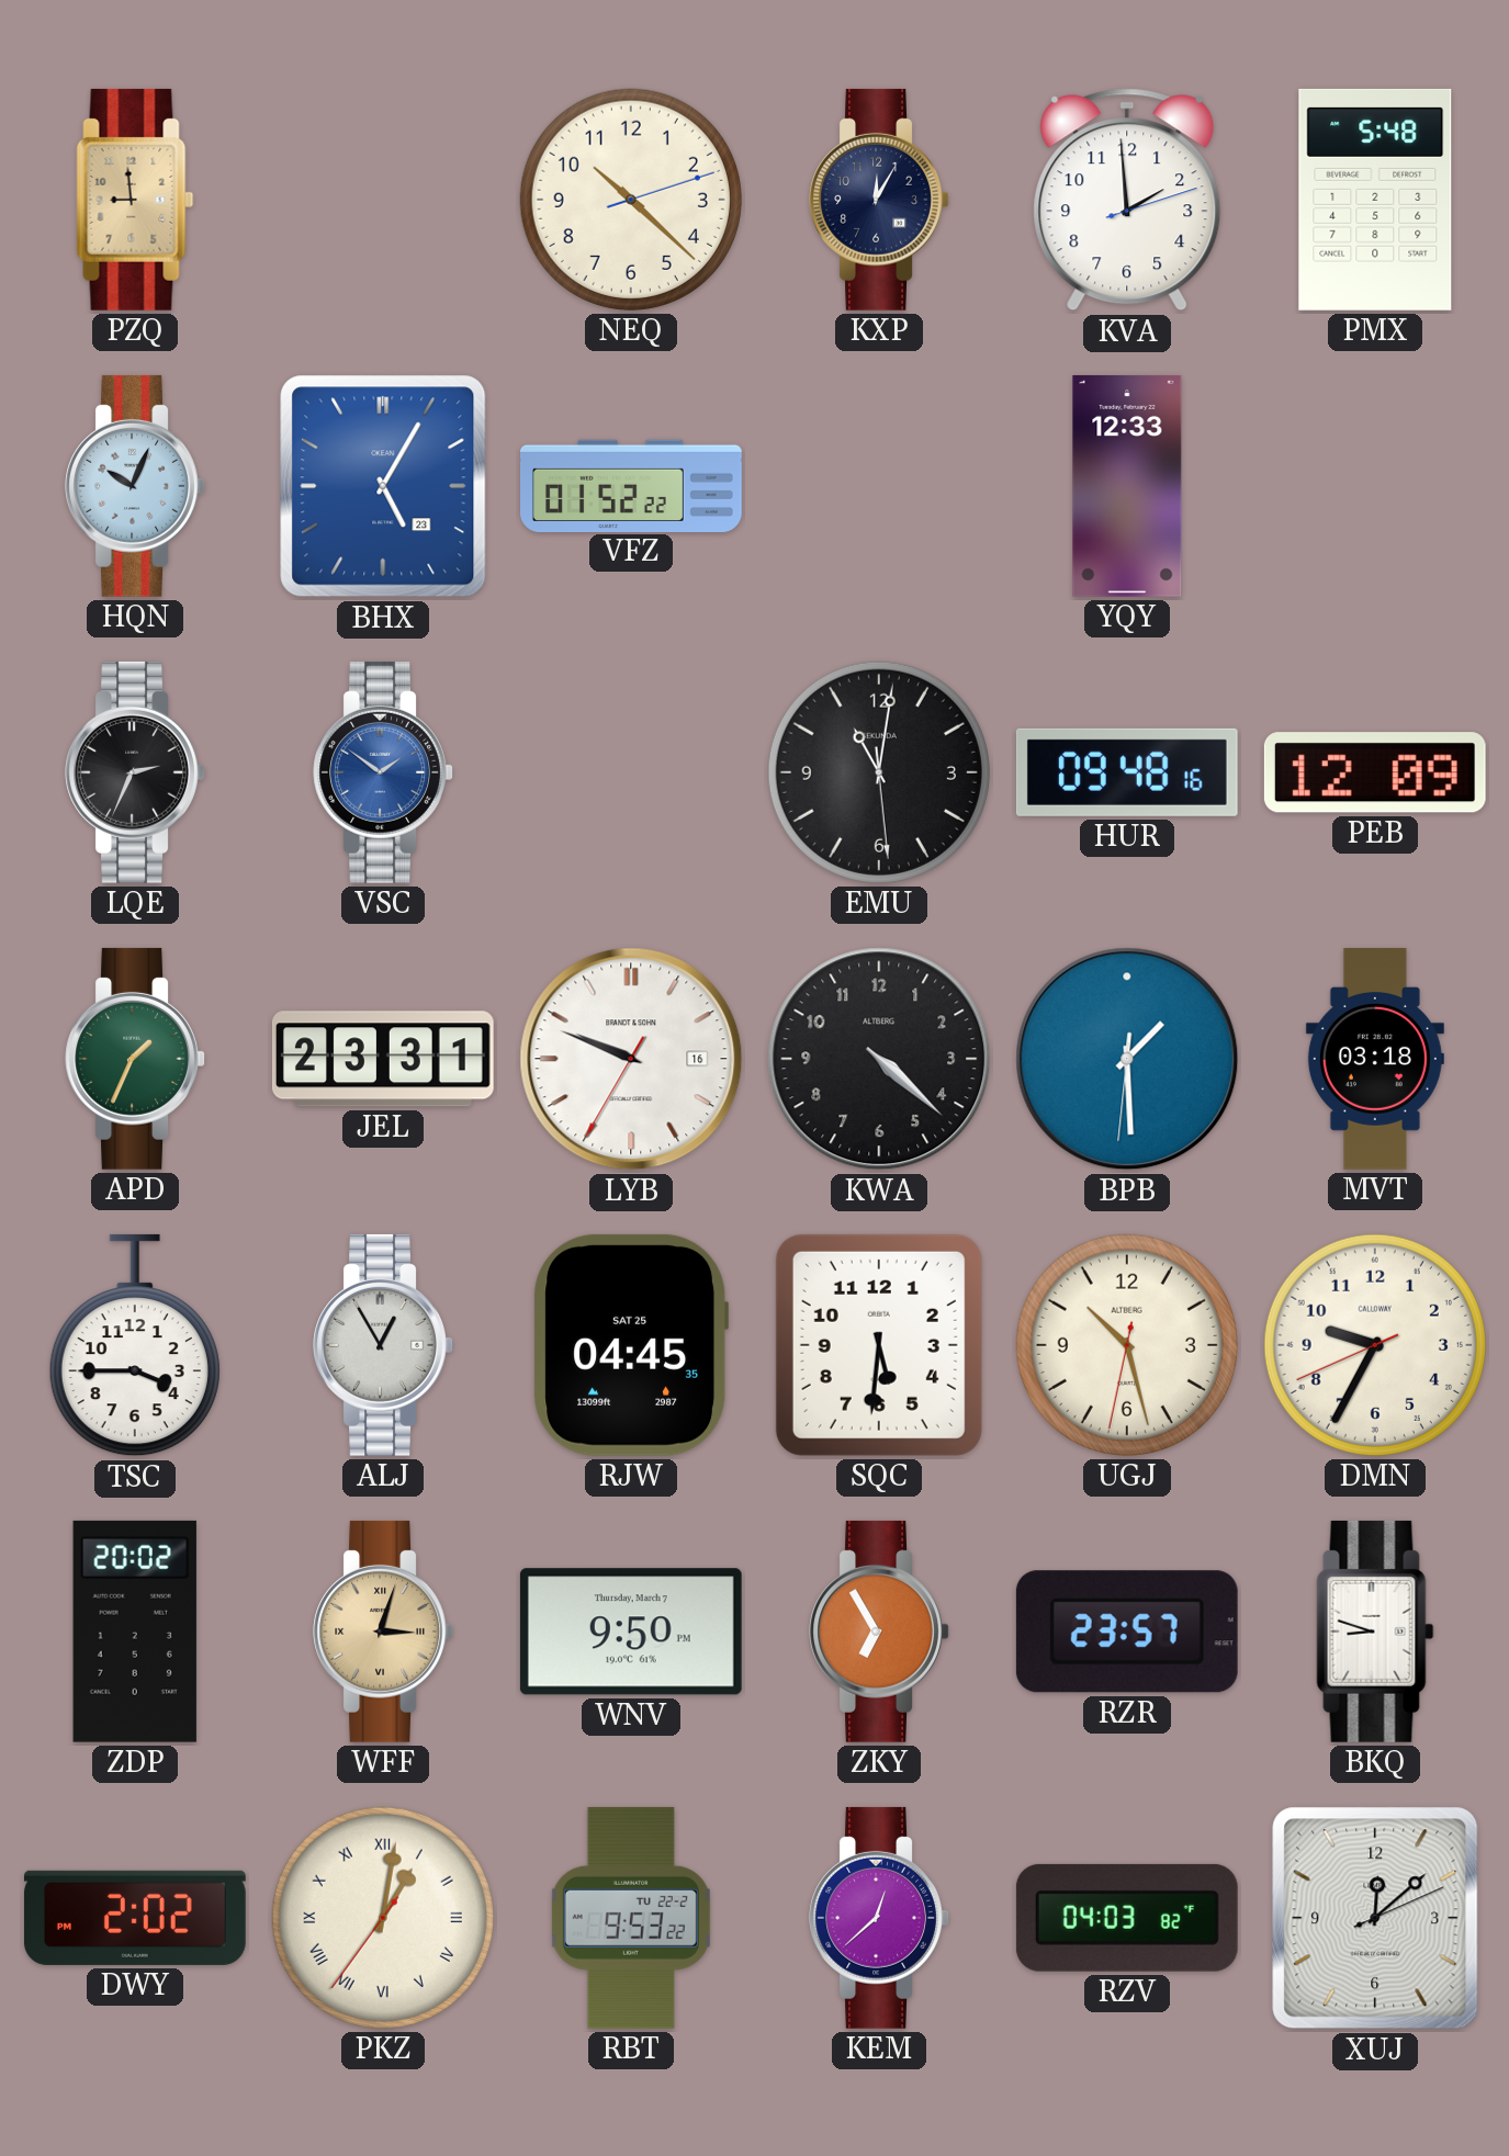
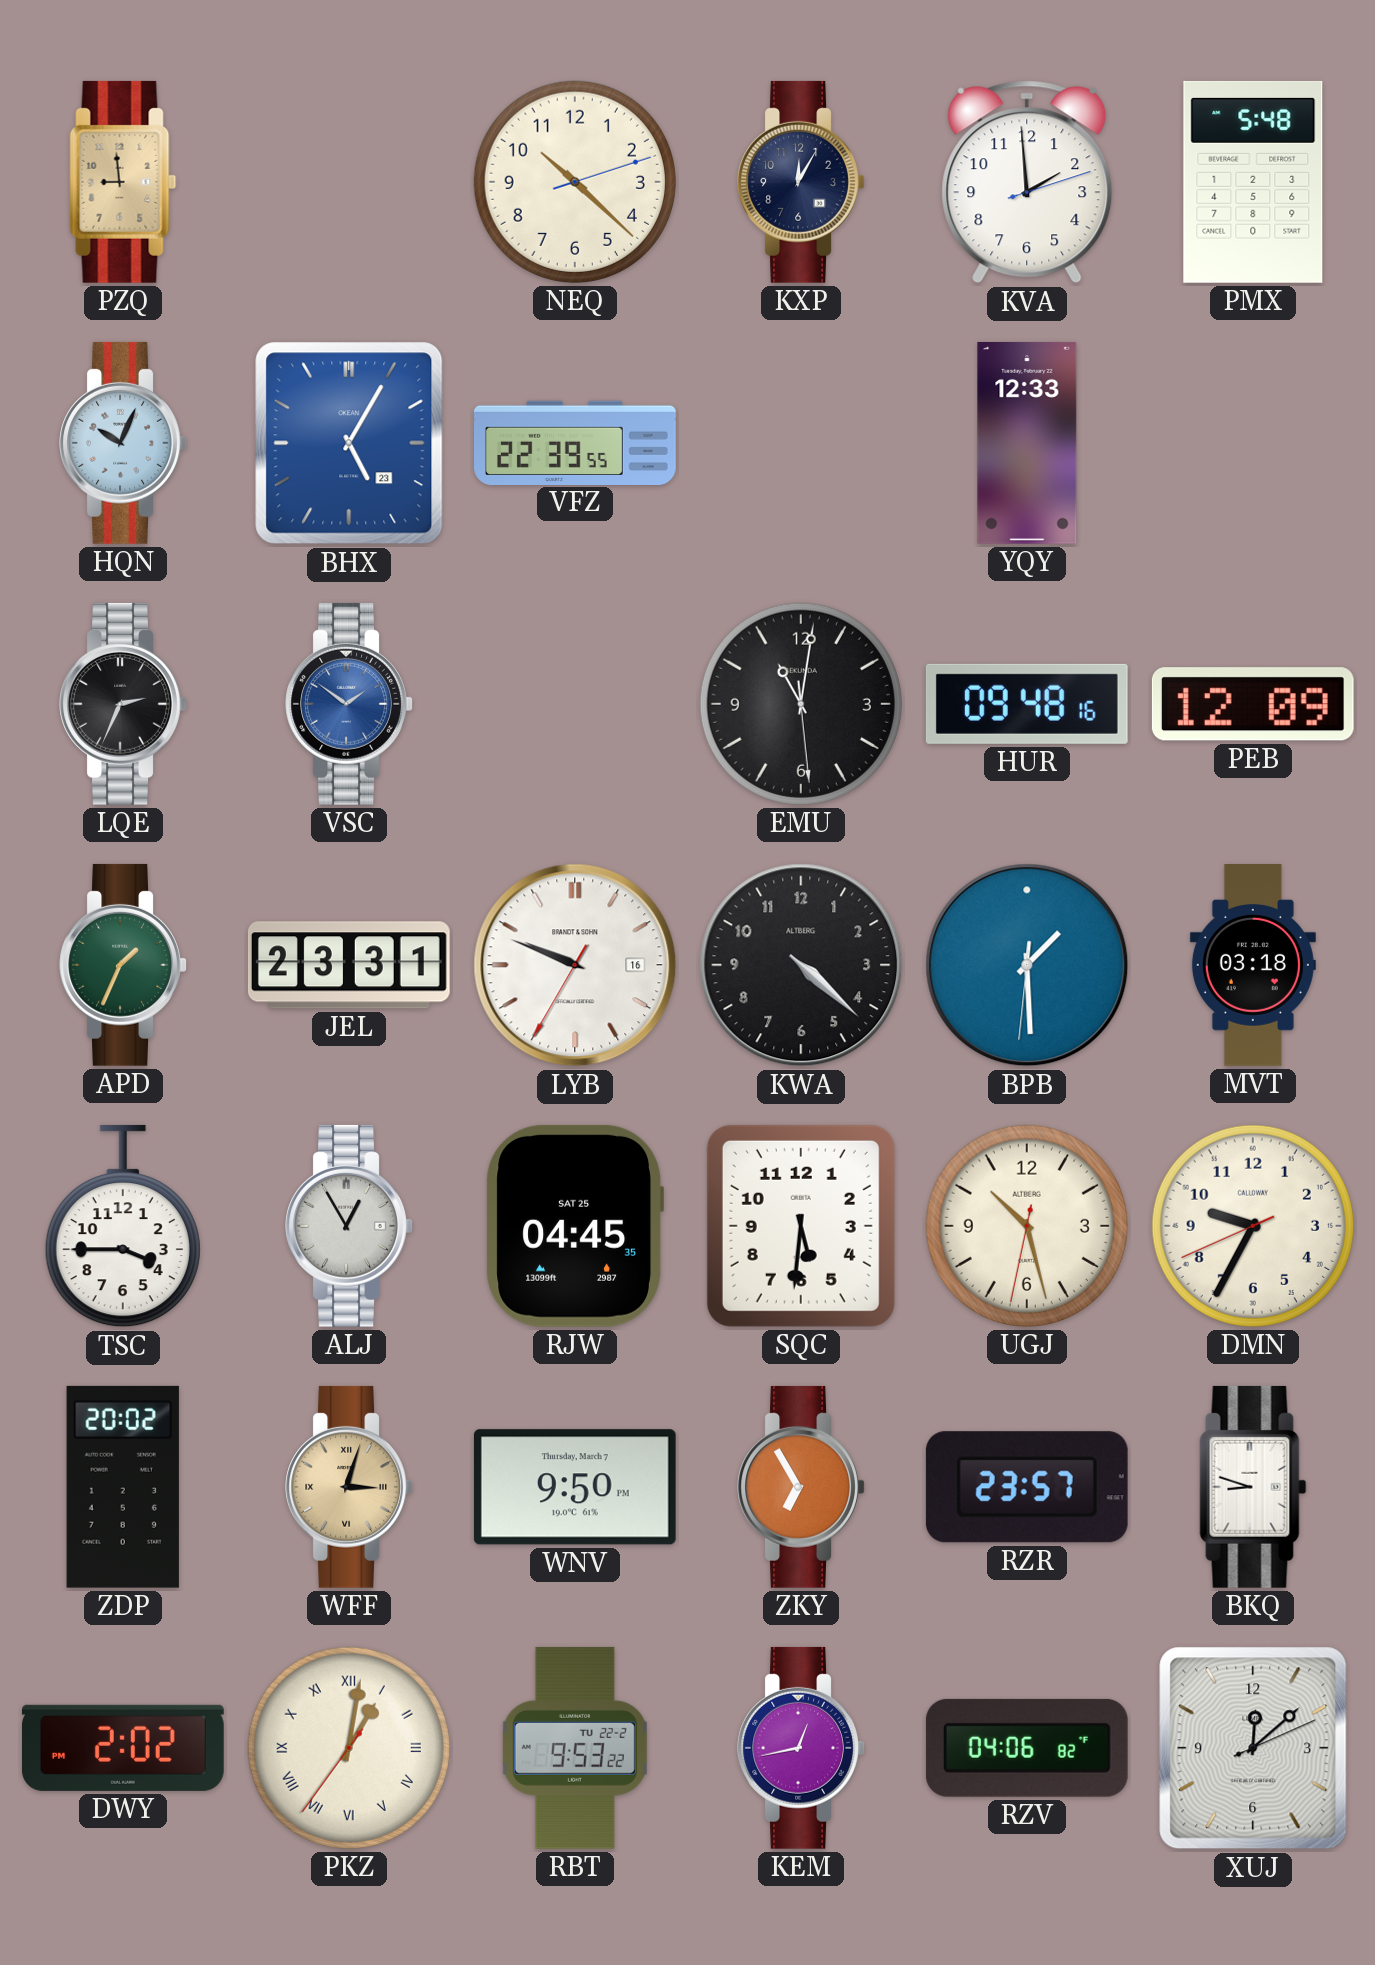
VFZ: 01:52 -> 22:39
KEM: 12:38 -> 12:43
RZV: 04:03 -> 04:06
